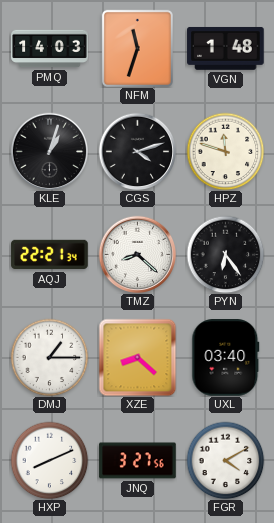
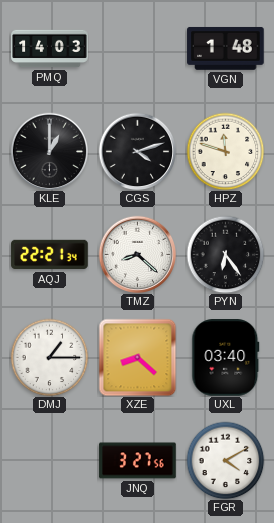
NFM: 11:33 -> none
KLE: 1:03 -> 1:00
HXP: 8:11 -> none
